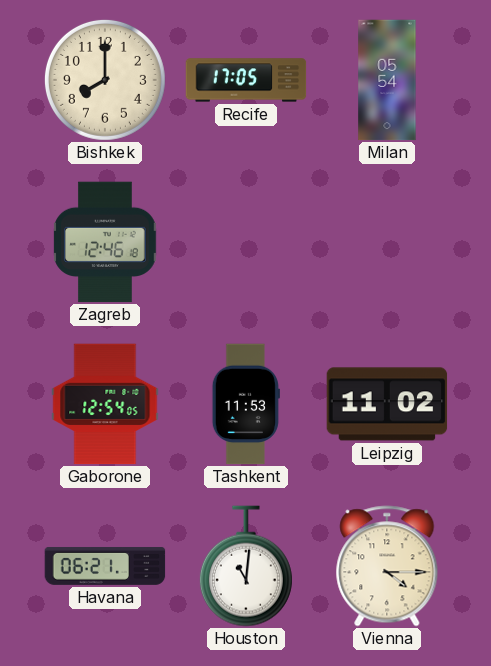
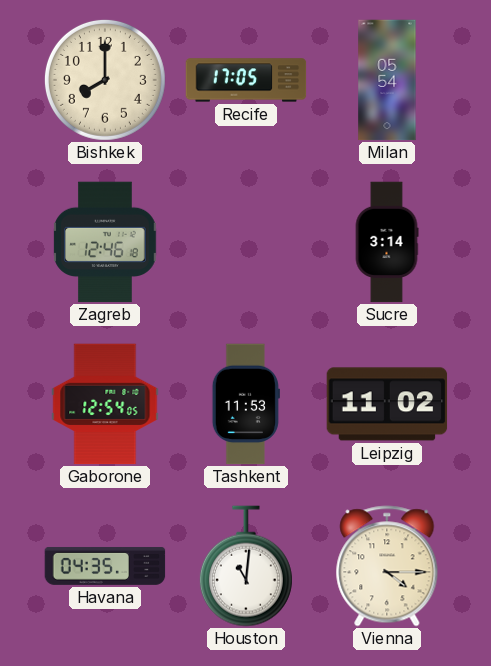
Sucre: none -> 3:14
Havana: 06:21 -> 04:35
